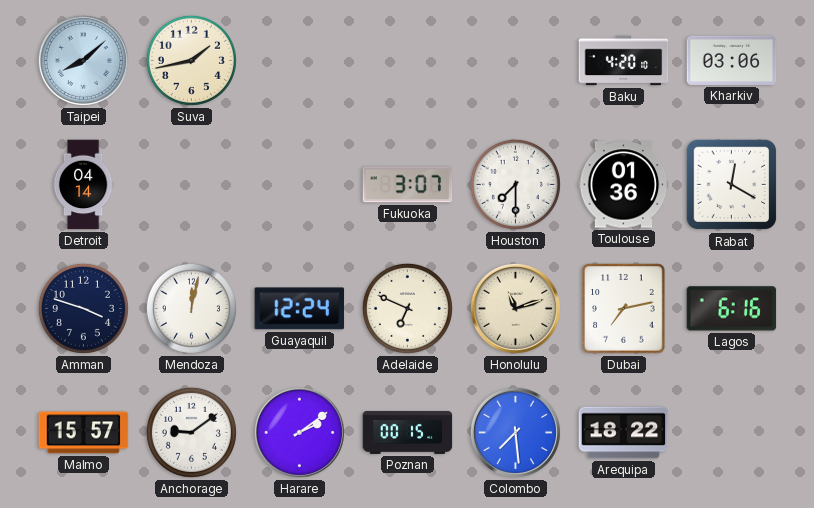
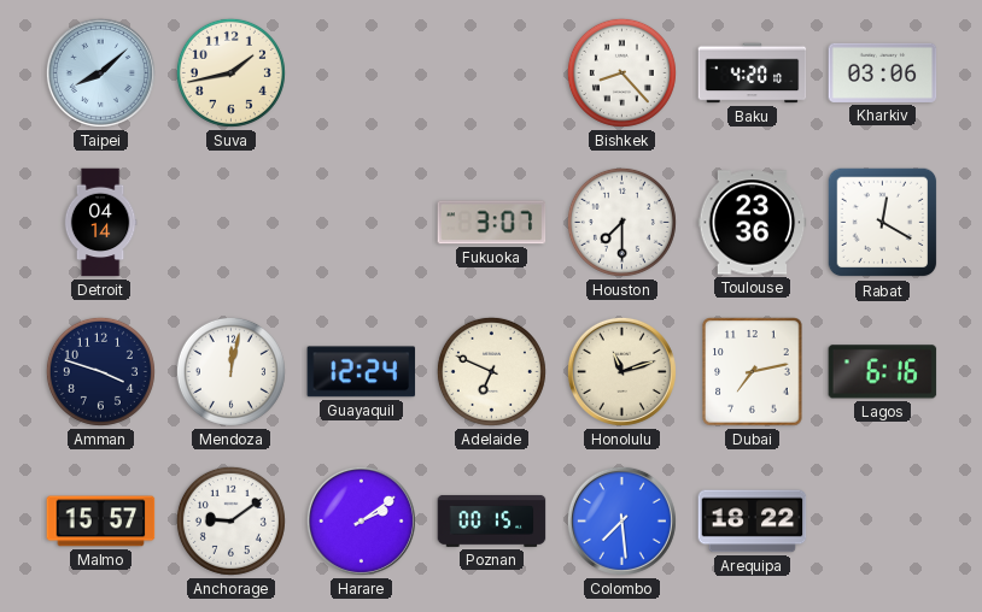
Bishkek: none -> 8:23
Toulouse: 01:36 -> 23:36
